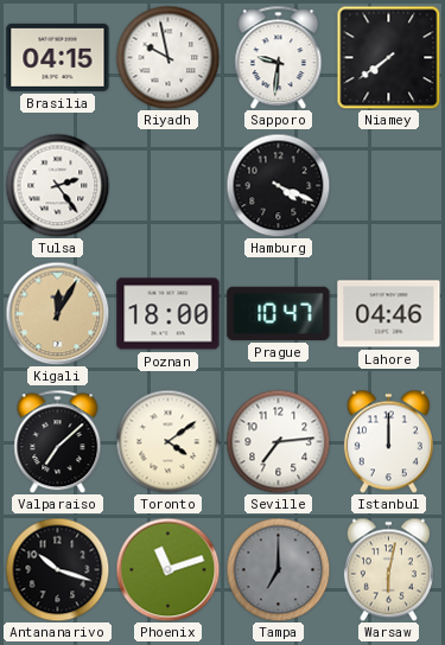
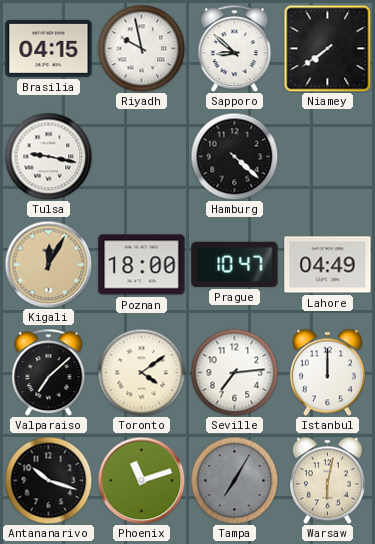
Sapporo: 9:31 -> 8:52
Tulsa: 2:24 -> 9:17
Hamburg: 4:19 -> 4:22
Lahore: 04:46 -> 04:49
Tampa: 7:00 -> 7:05
